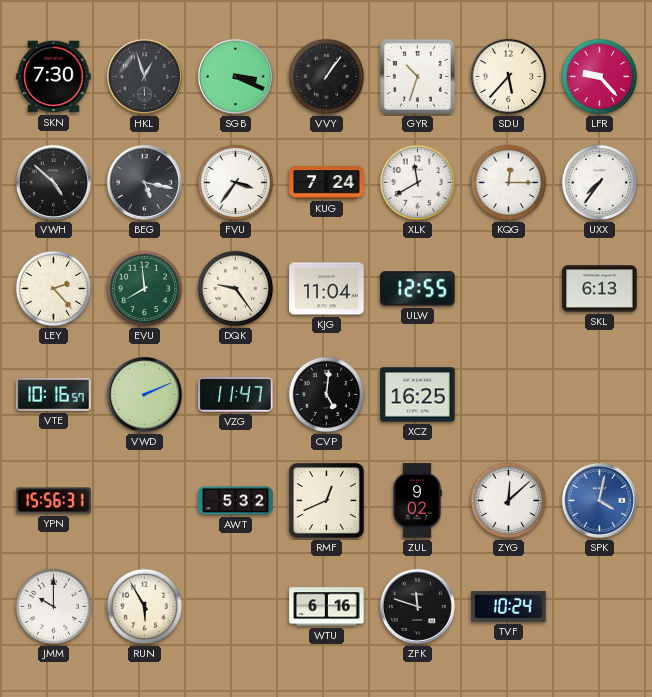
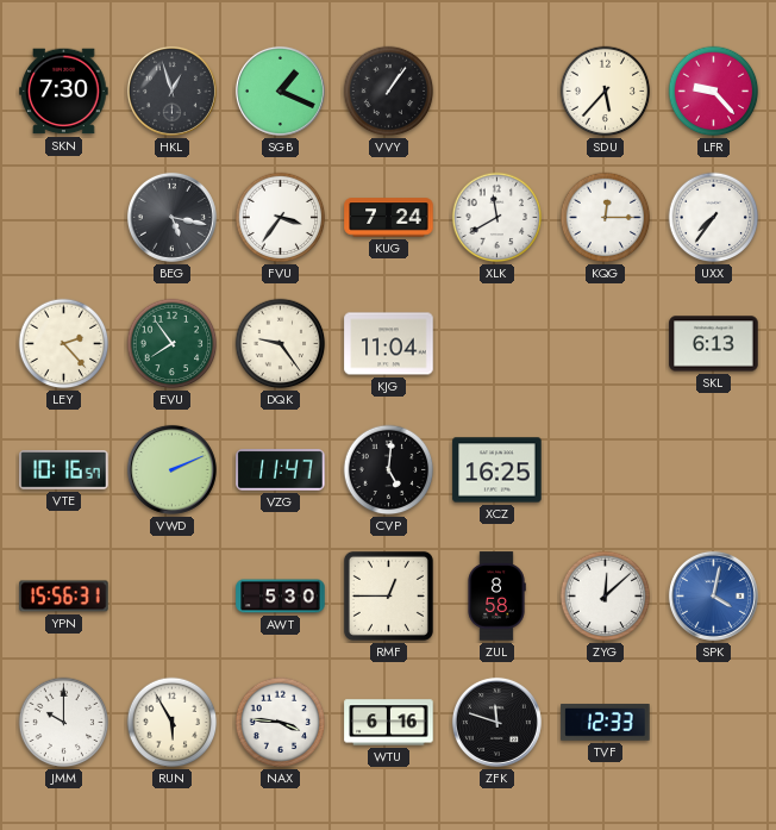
SGB: 3:19 -> 1:19
GYR: 10:33 -> none
VWH: 4:52 -> none
EVU: 7:59 -> 7:54
ULW: 12:55 -> none
AWT: 5:32 -> 5:30
RMF: 12:41 -> 12:45
ZUL: 9:02 -> 8:58
NAX: none -> 3:46
TVF: 10:24 -> 12:33
